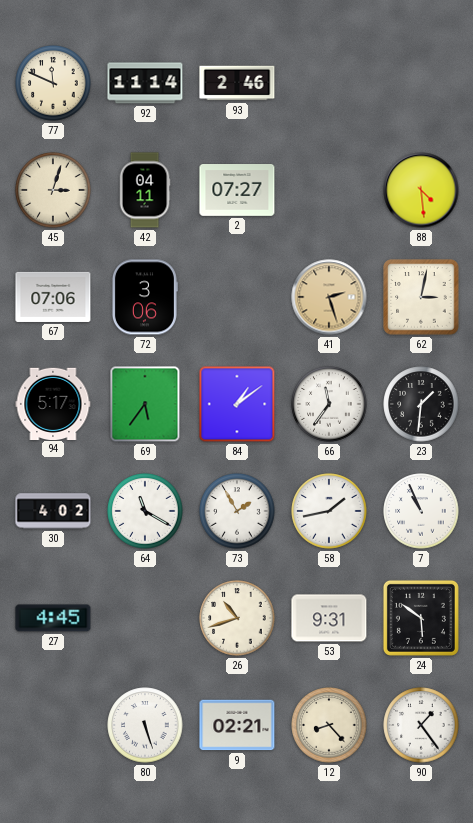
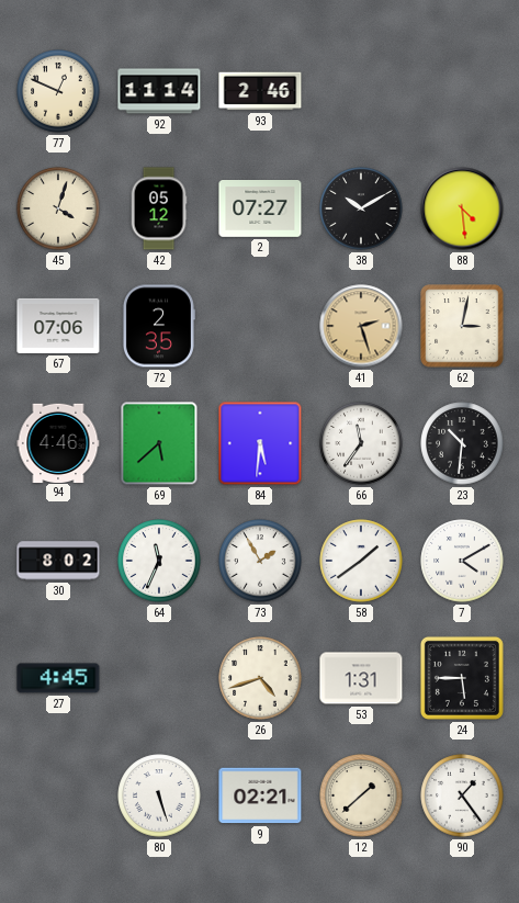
77: 11:49 -> 12:49
45: 3:03 -> 4:03
42: 04:11 -> 05:12
38: none -> 10:10
72: 3:06 -> 2:35
94: 5:17 -> 4:46
69: 5:36 -> 5:38
84: 1:09 -> 5:31
23: 1:31 -> 10:31
30: 4:02 -> 8:02
64: 11:20 -> 11:34
58: 1:43 -> 1:39
7: 10:56 -> 4:10
26: 10:42 -> 4:42
53: 9:31 -> 1:31
24: 5:51 -> 5:45
12: 8:23 -> 1:38
